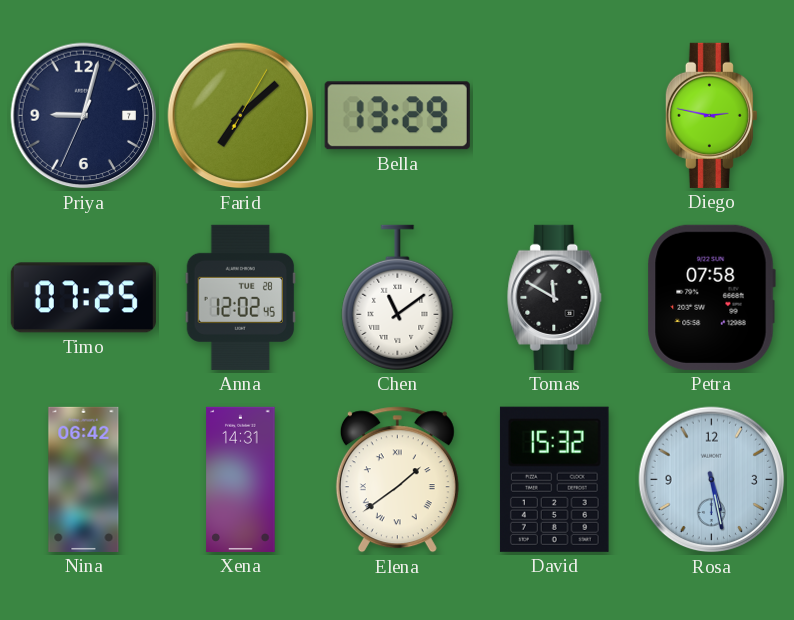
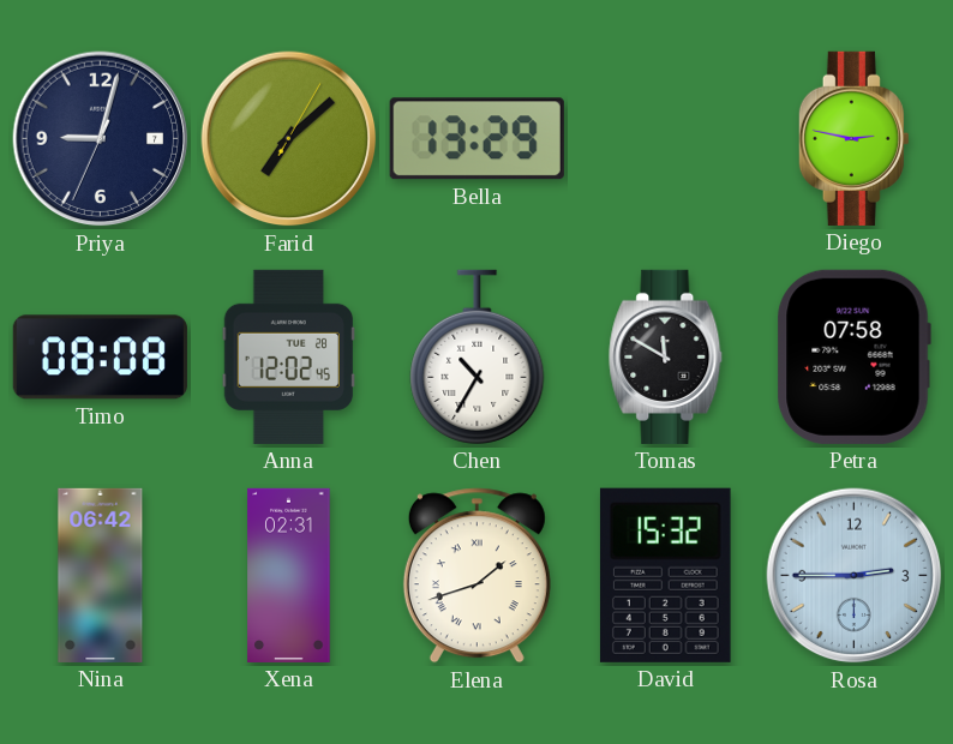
Timo: 07:25 -> 08:08
Chen: 11:09 -> 10:35
Xena: 14:31 -> 02:31
Elena: 1:39 -> 1:42
Rosa: 5:28 -> 2:45
